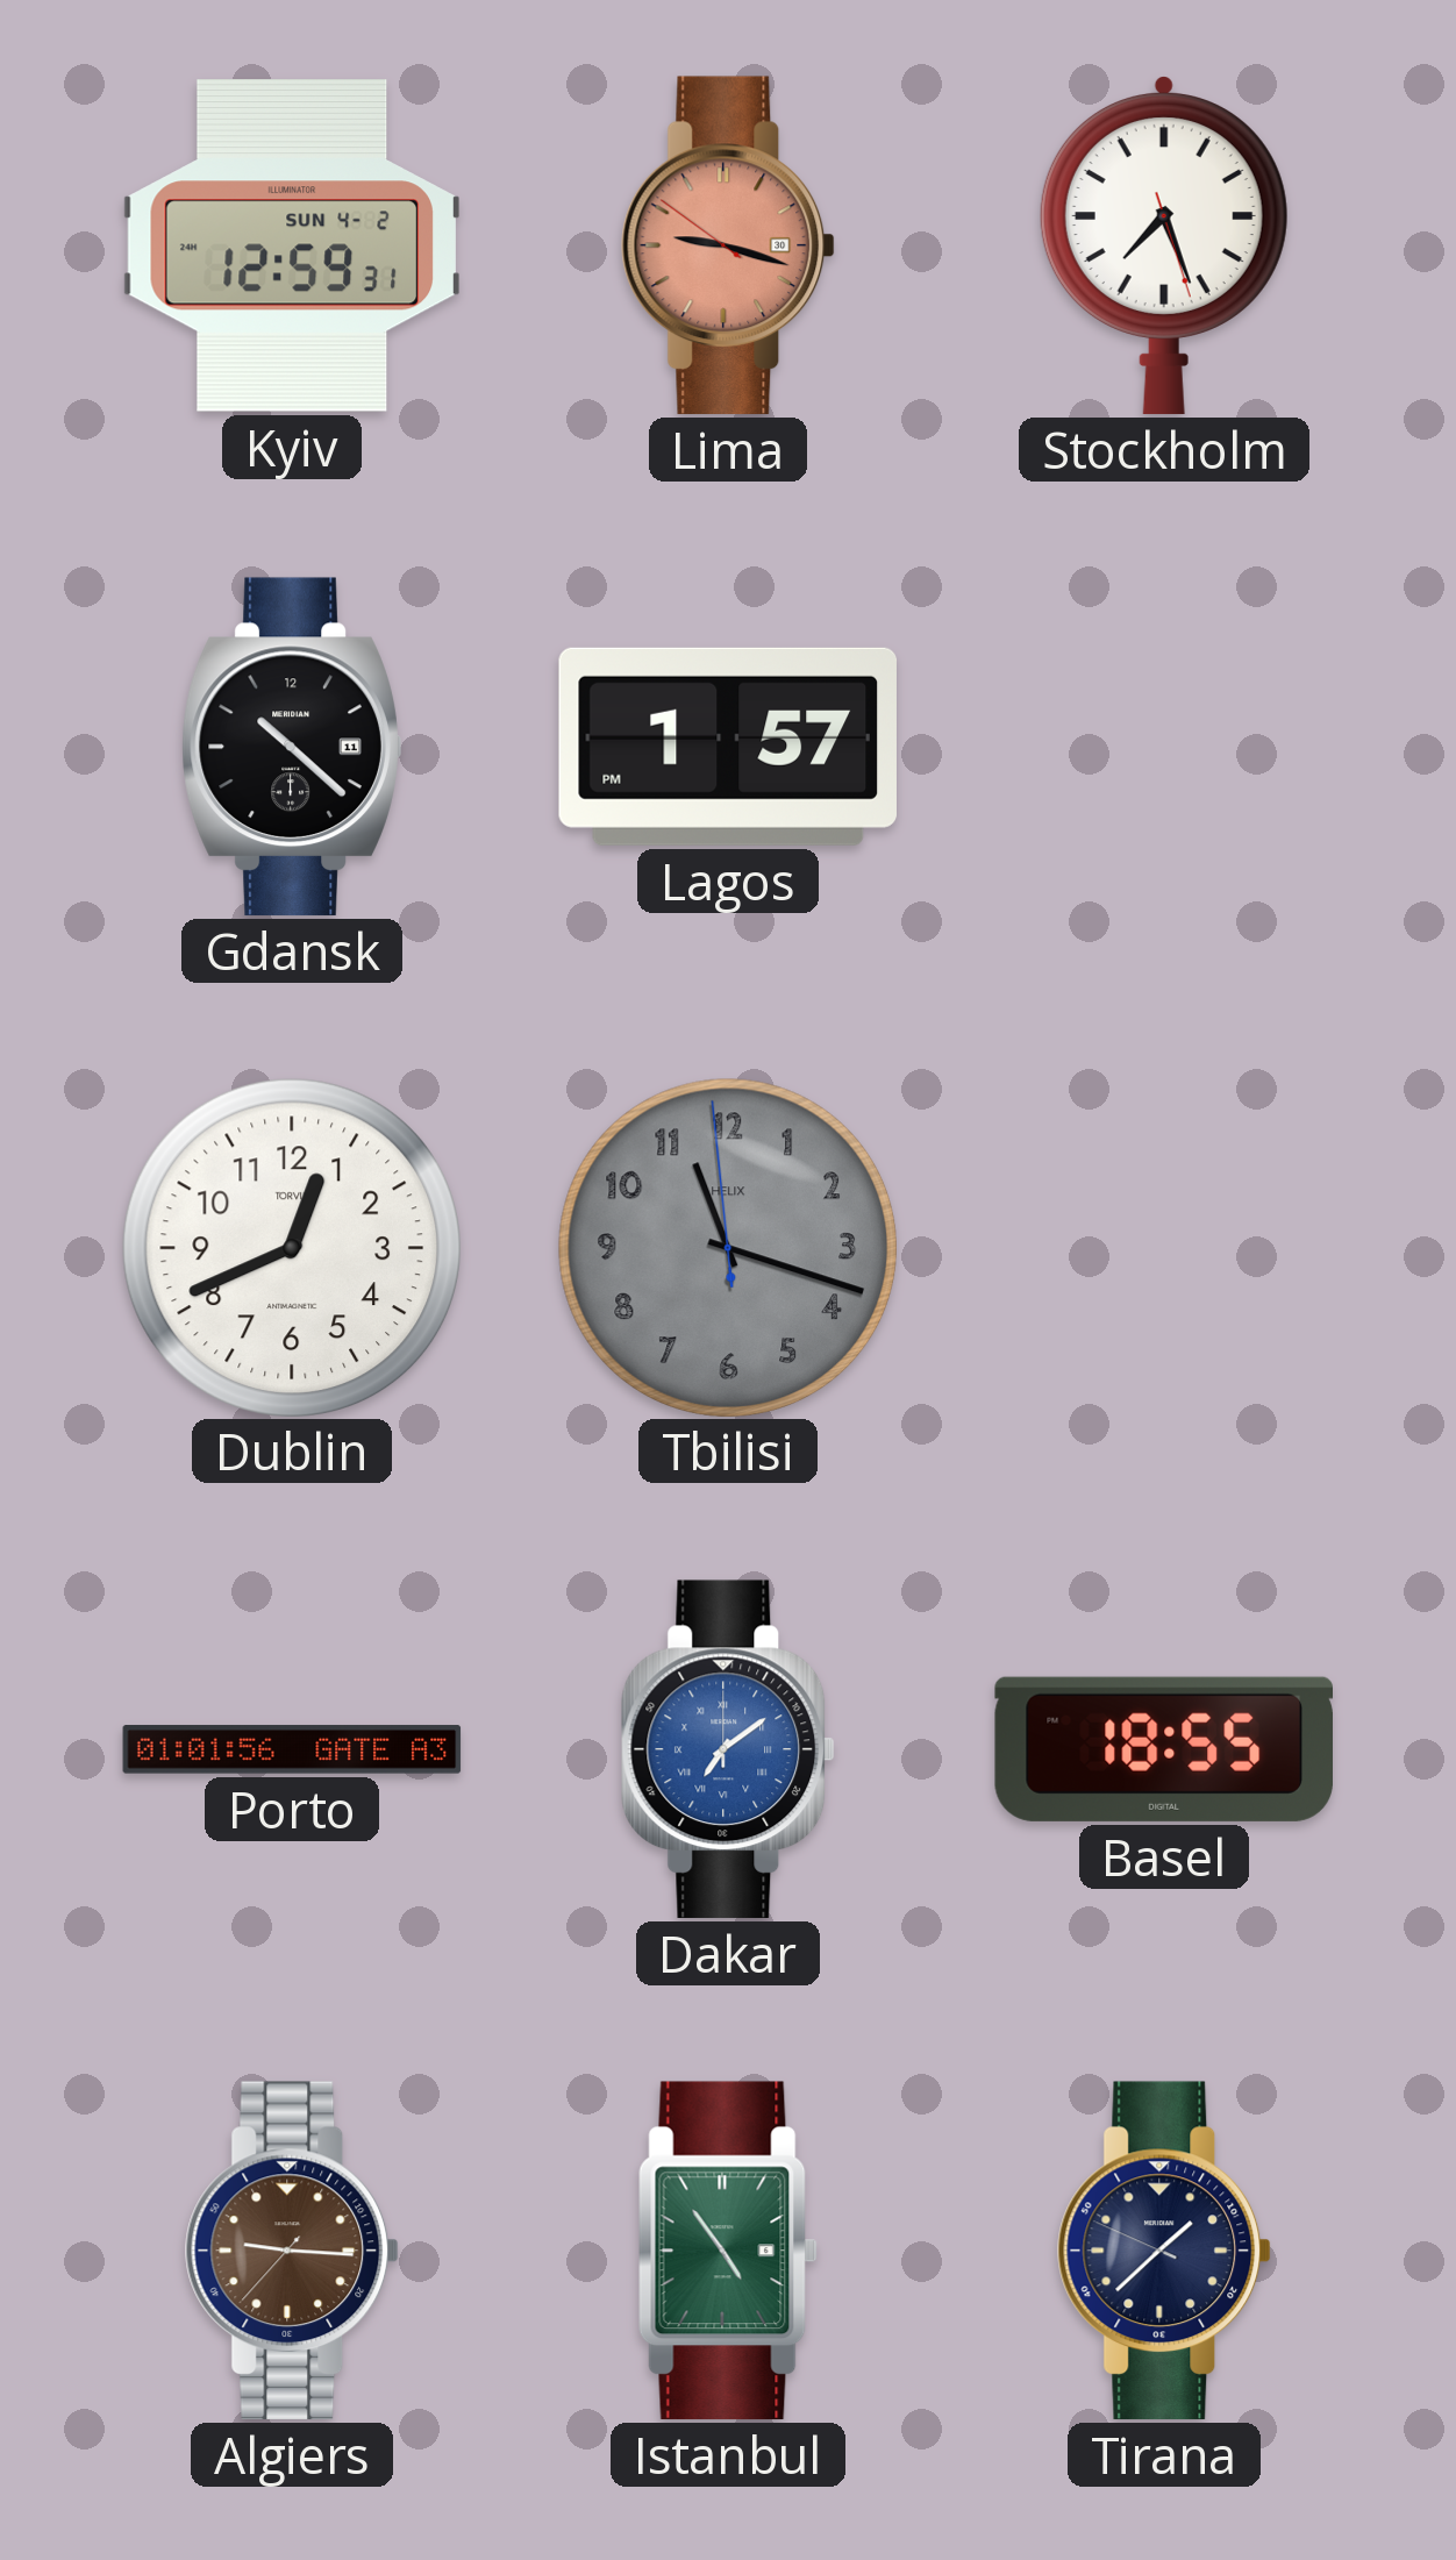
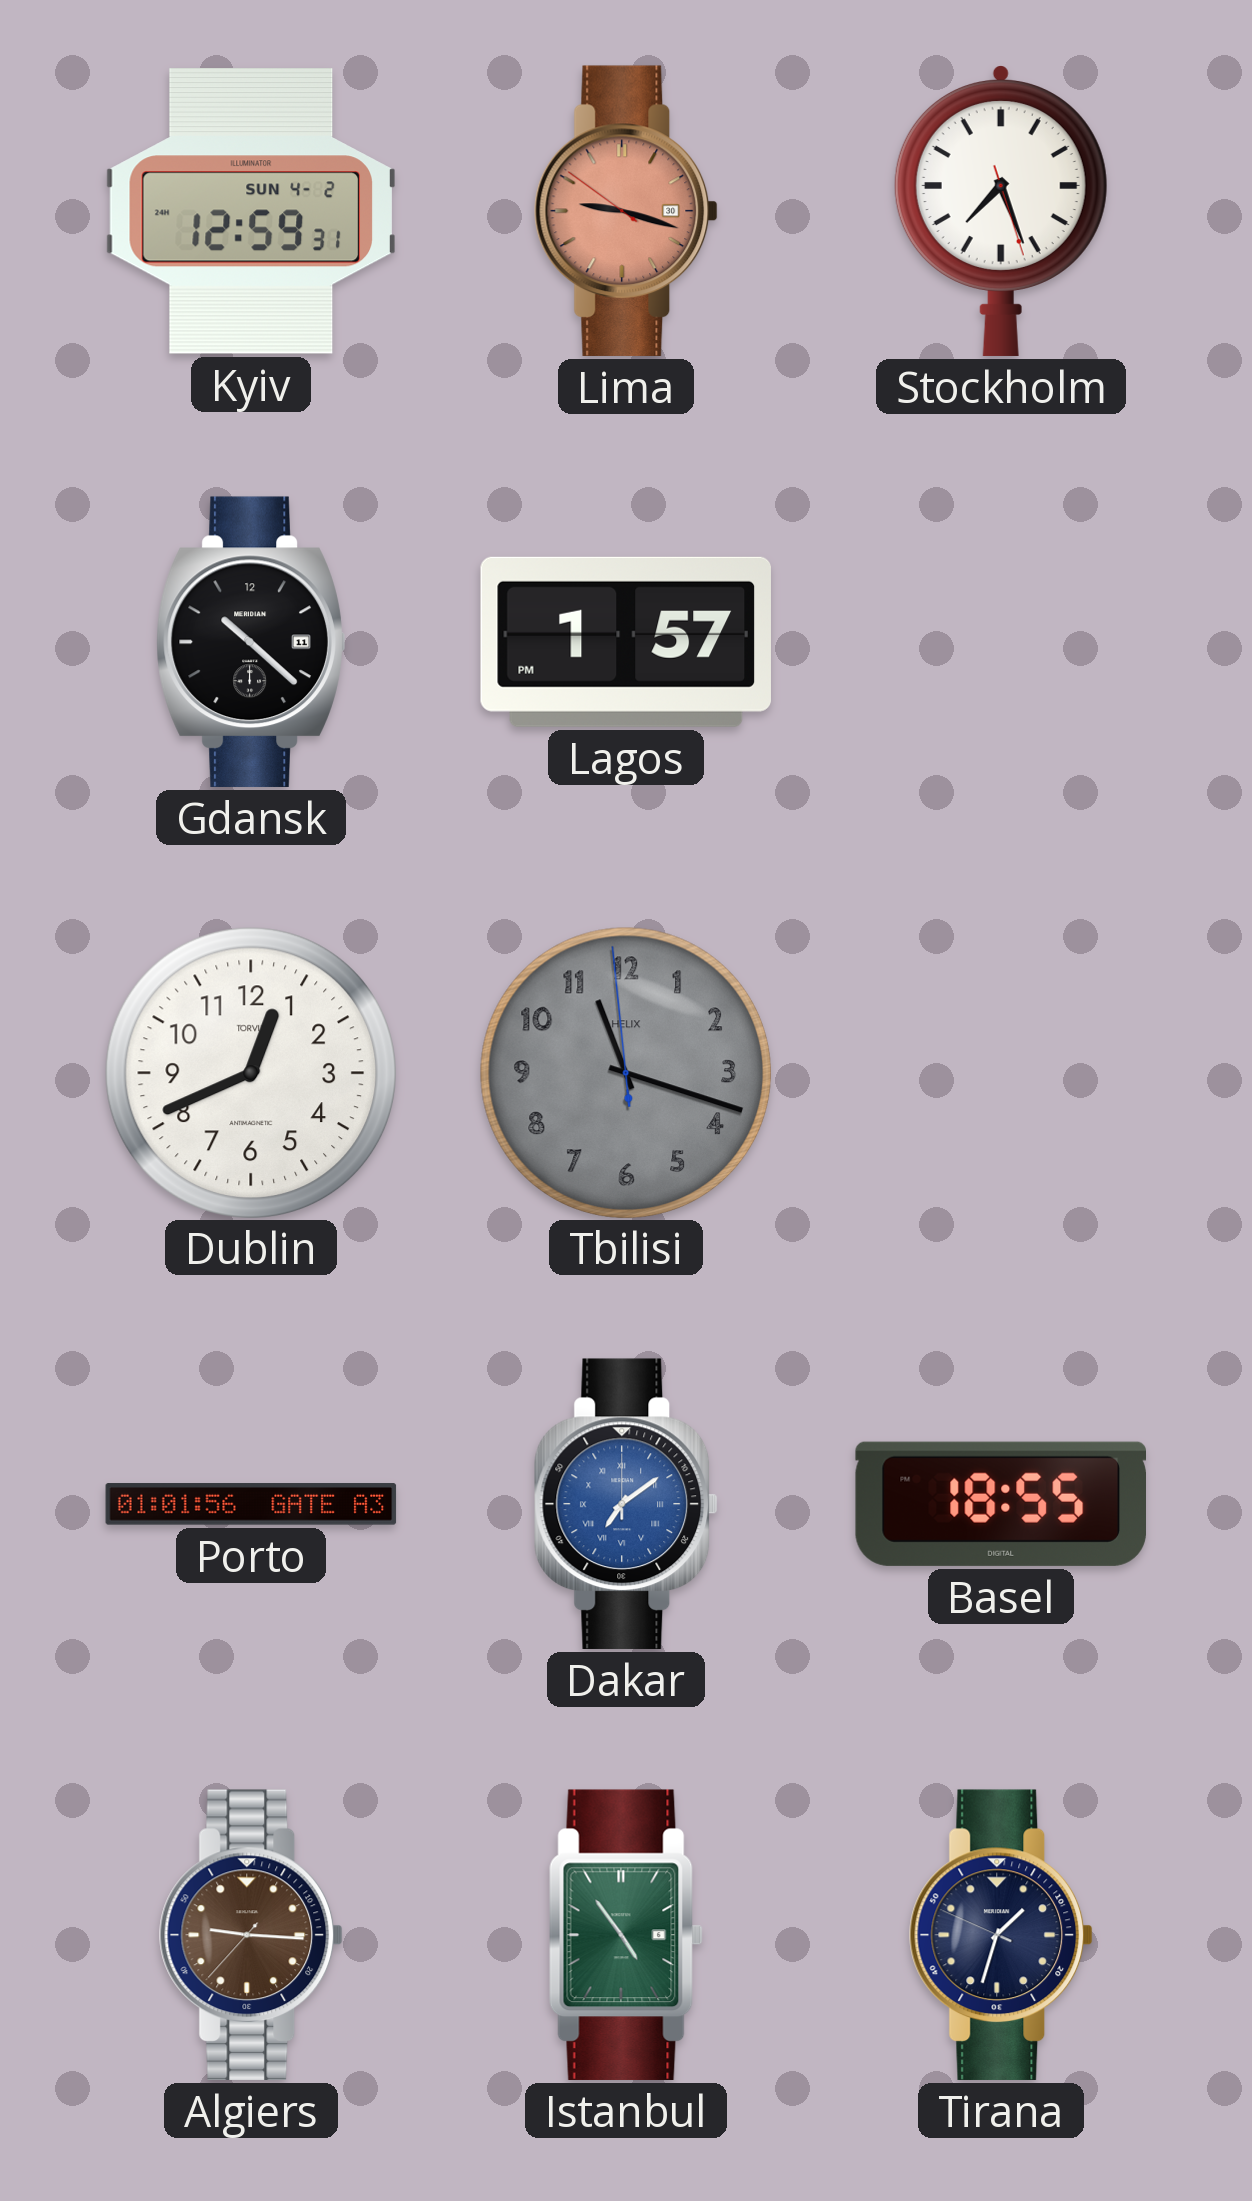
Tirana: 1:37 -> 1:32
